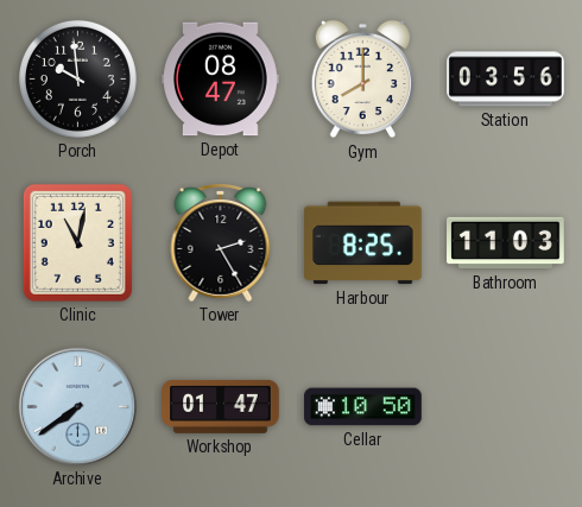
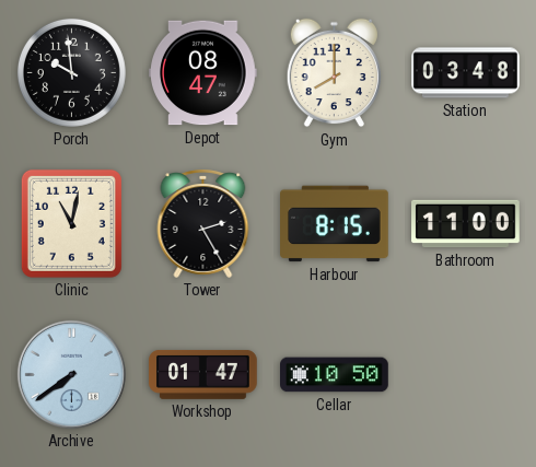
Station: 03:56 -> 03:48
Harbour: 8:25 -> 8:15
Bathroom: 11:03 -> 11:00
